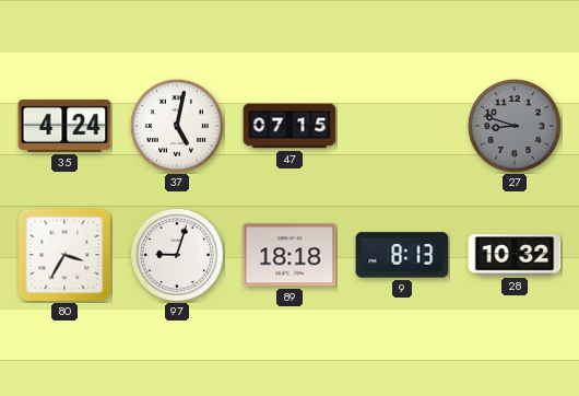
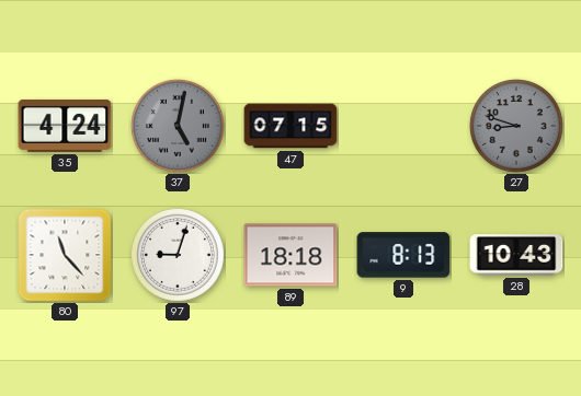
37 dial: white -> grey
80: 3:35 -> 11:23
28: 10:32 -> 10:43
